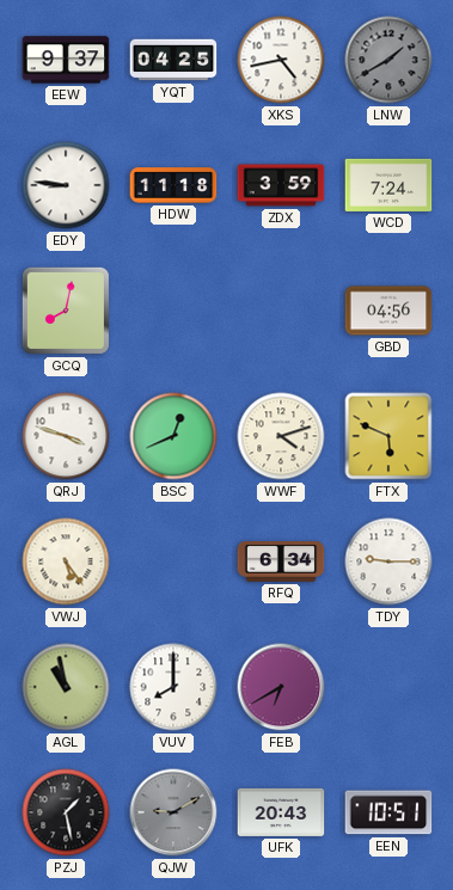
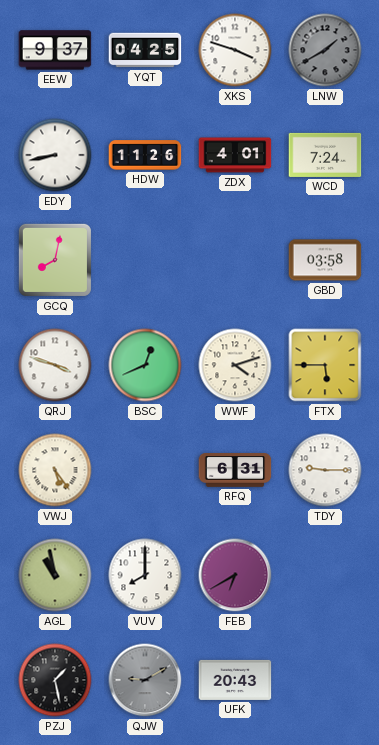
XKS: 4:43 -> 3:48
EDY: 8:46 -> 8:43
HDW: 11:18 -> 11:26
ZDX: 3:59 -> 4:01
GBD: 04:56 -> 03:58
FTX: 5:49 -> 5:45
RFQ: 6:34 -> 6:31
EEN: 10:51 -> none
